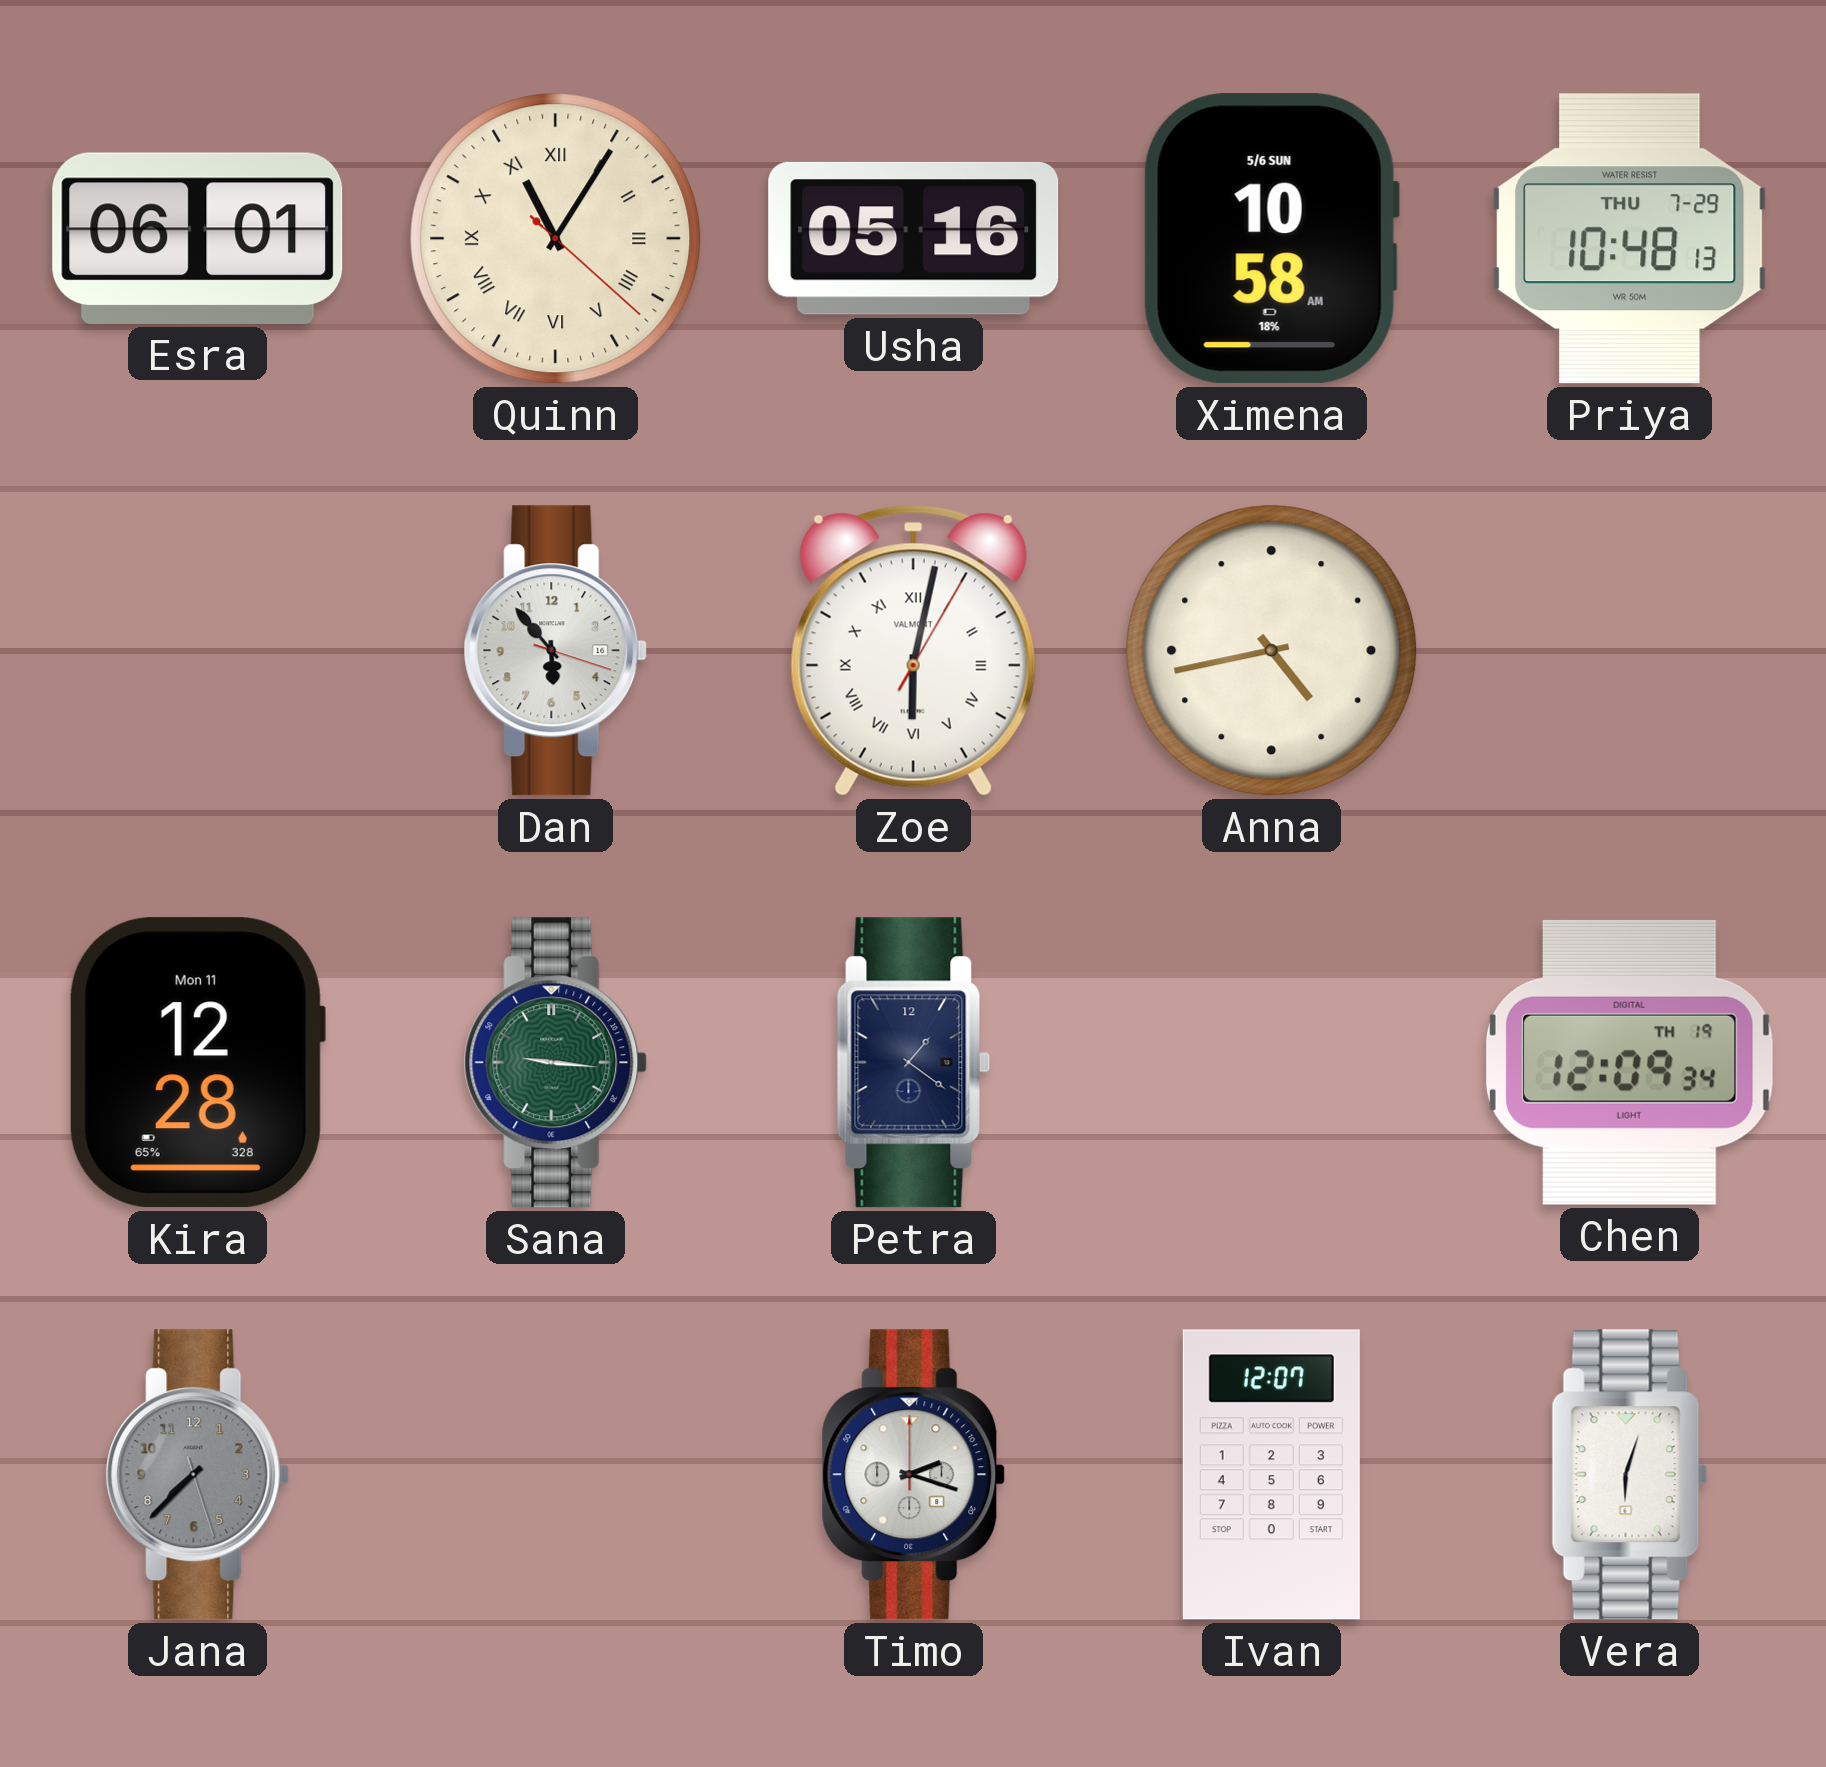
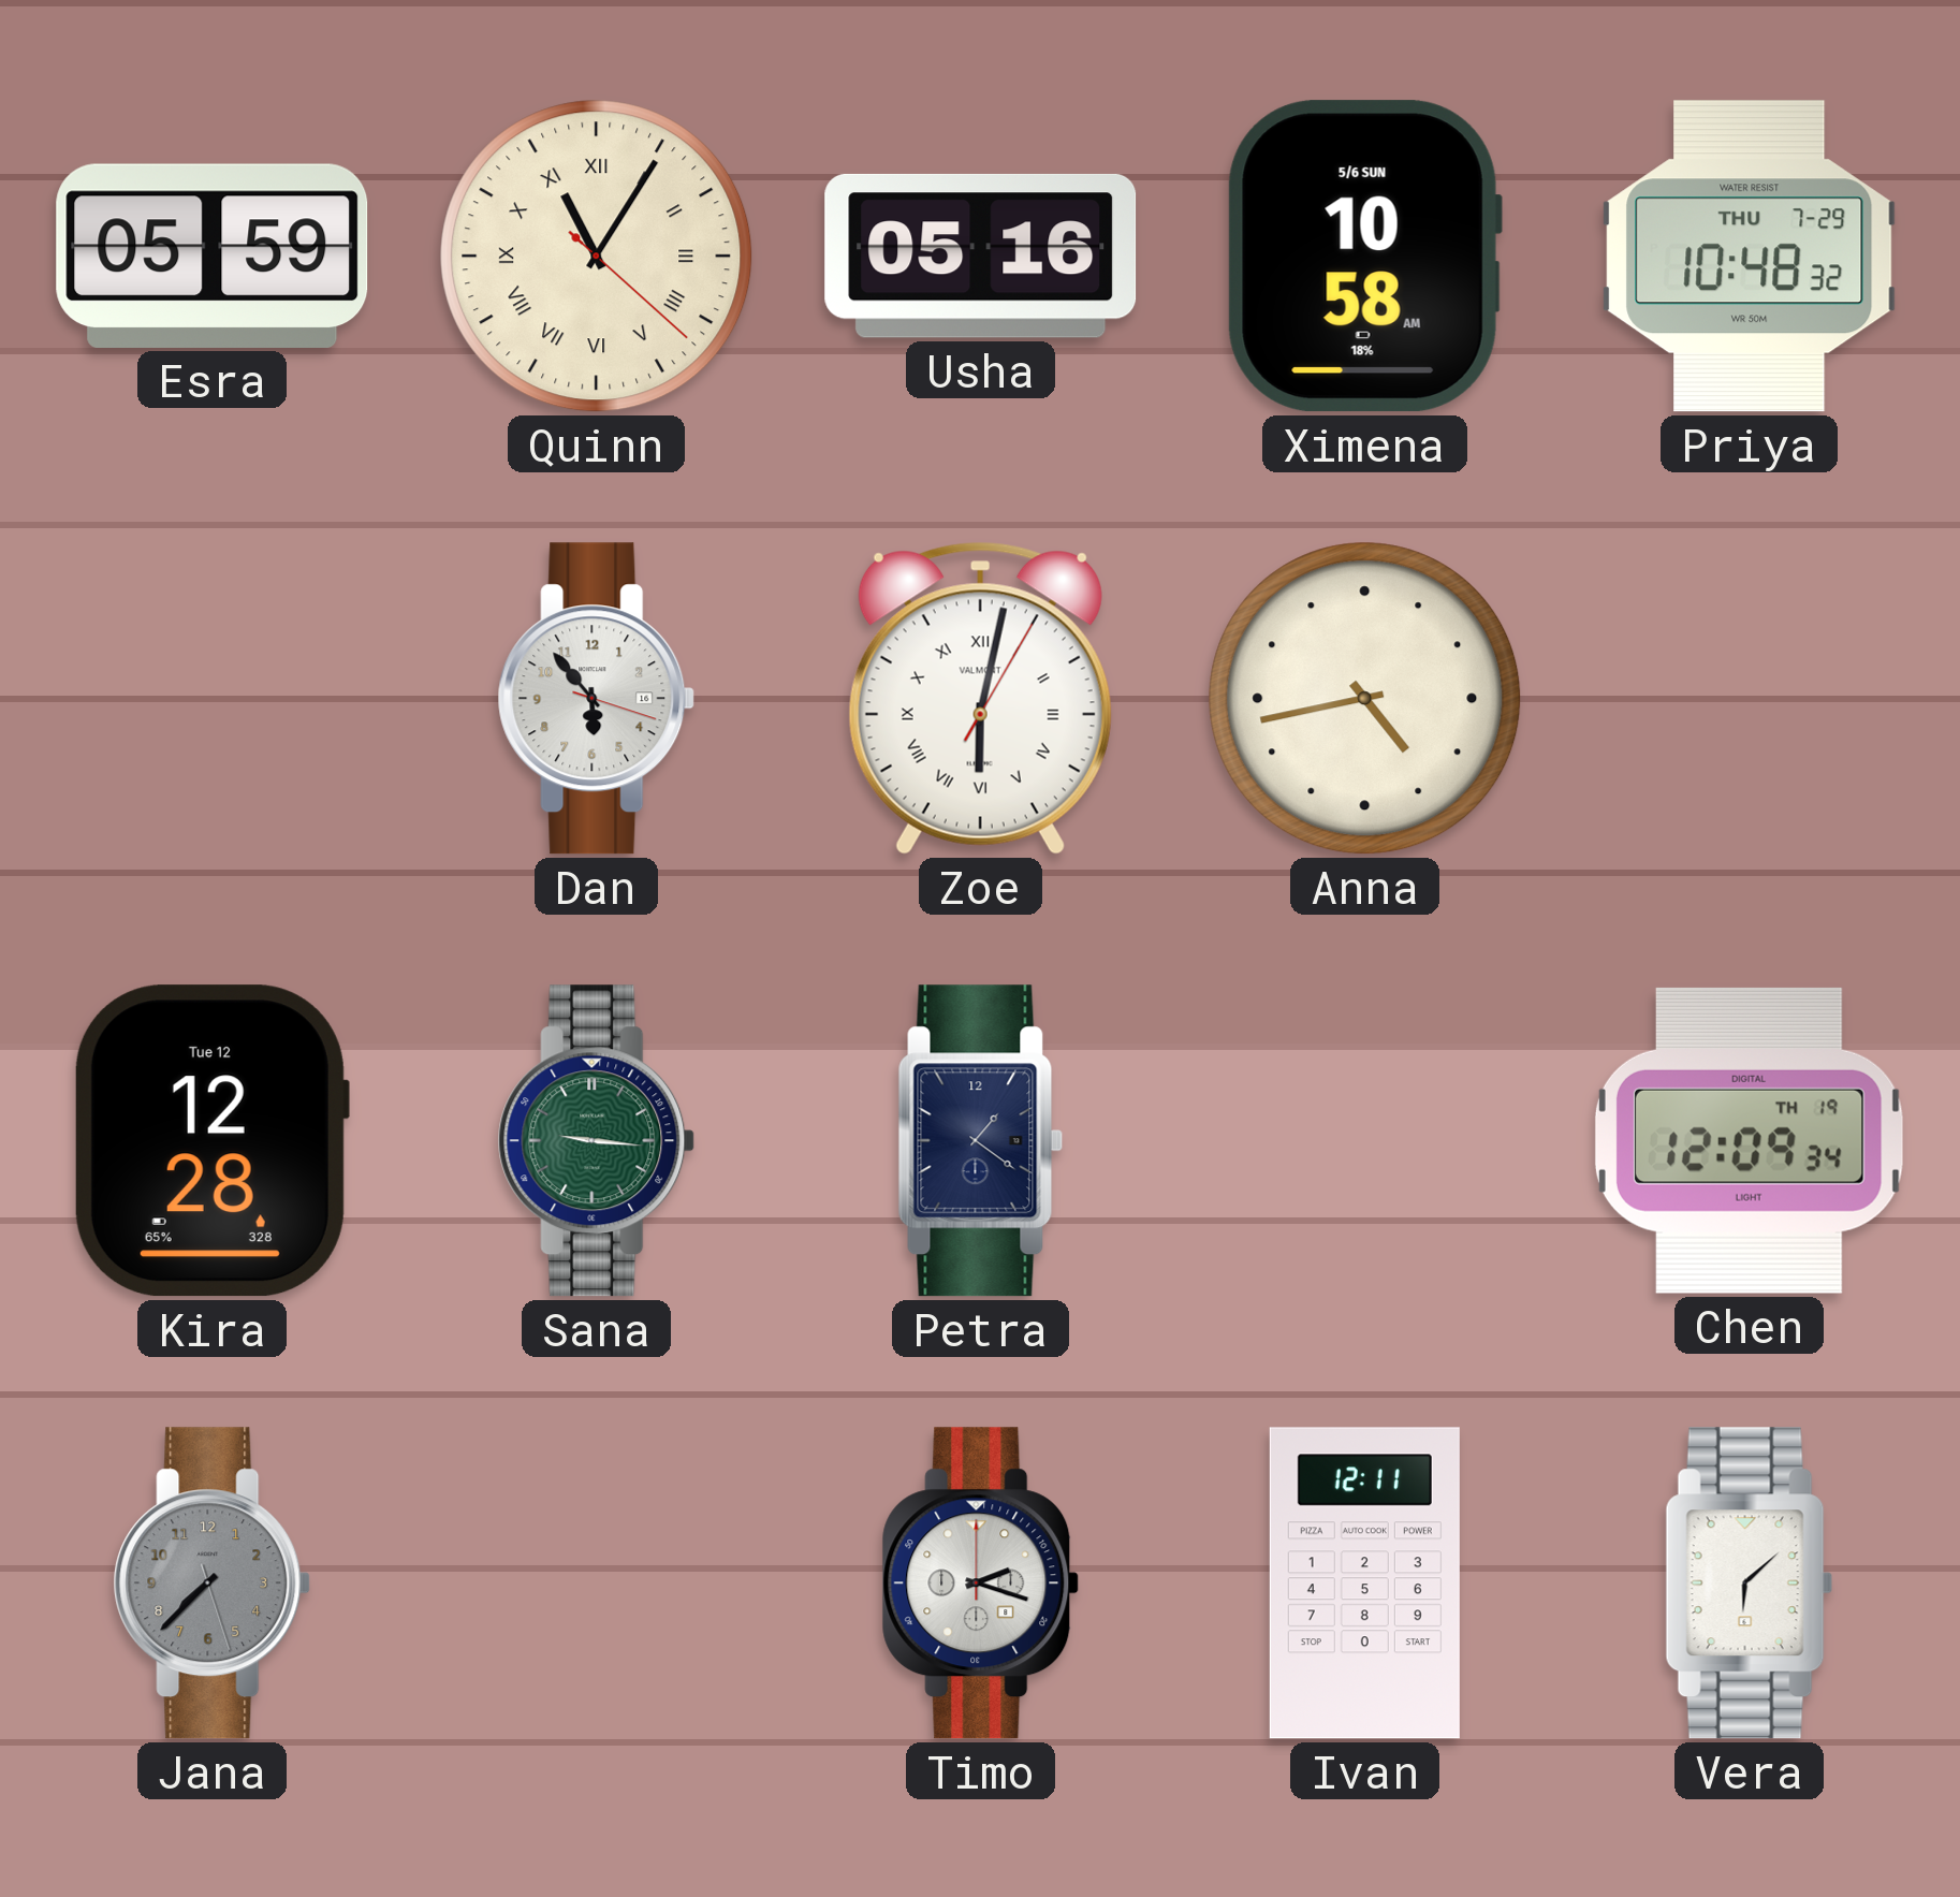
Esra: 06:01 -> 05:59
Priya: 10:48:13 -> 10:48:32
Kira date: Mon 11 -> Tue 12
Ivan: 12:07 -> 12:11
Vera: 6:03 -> 6:08
